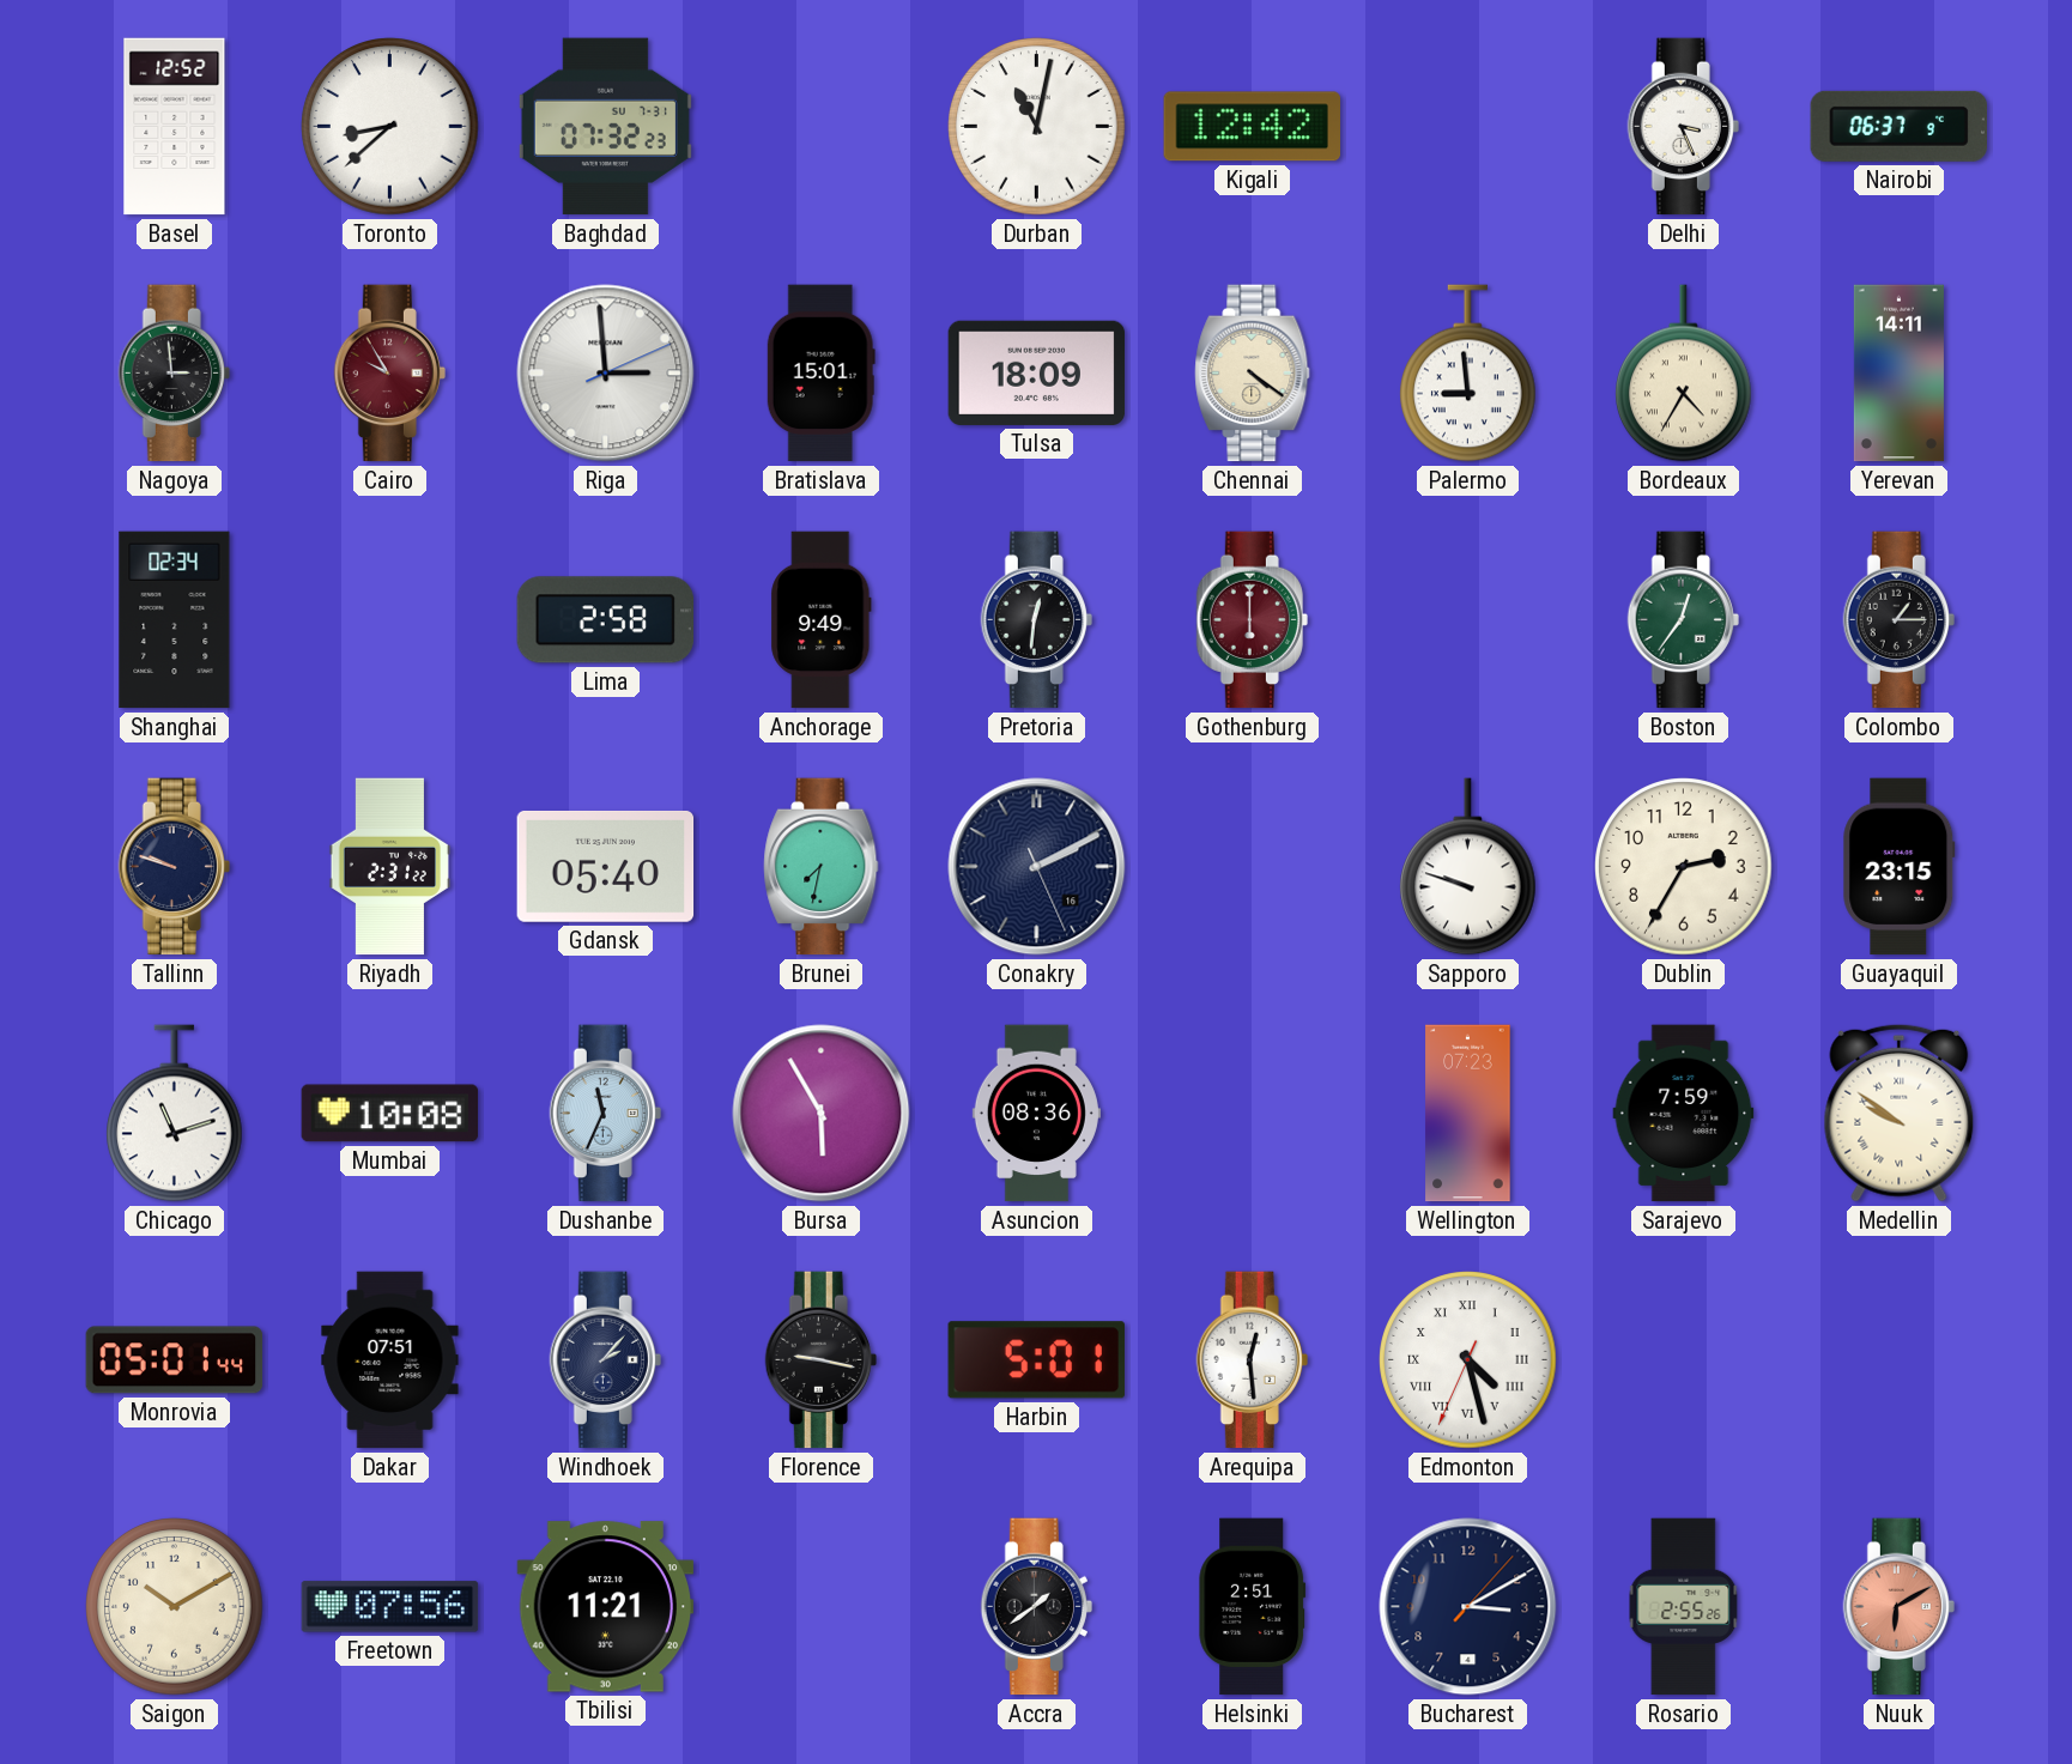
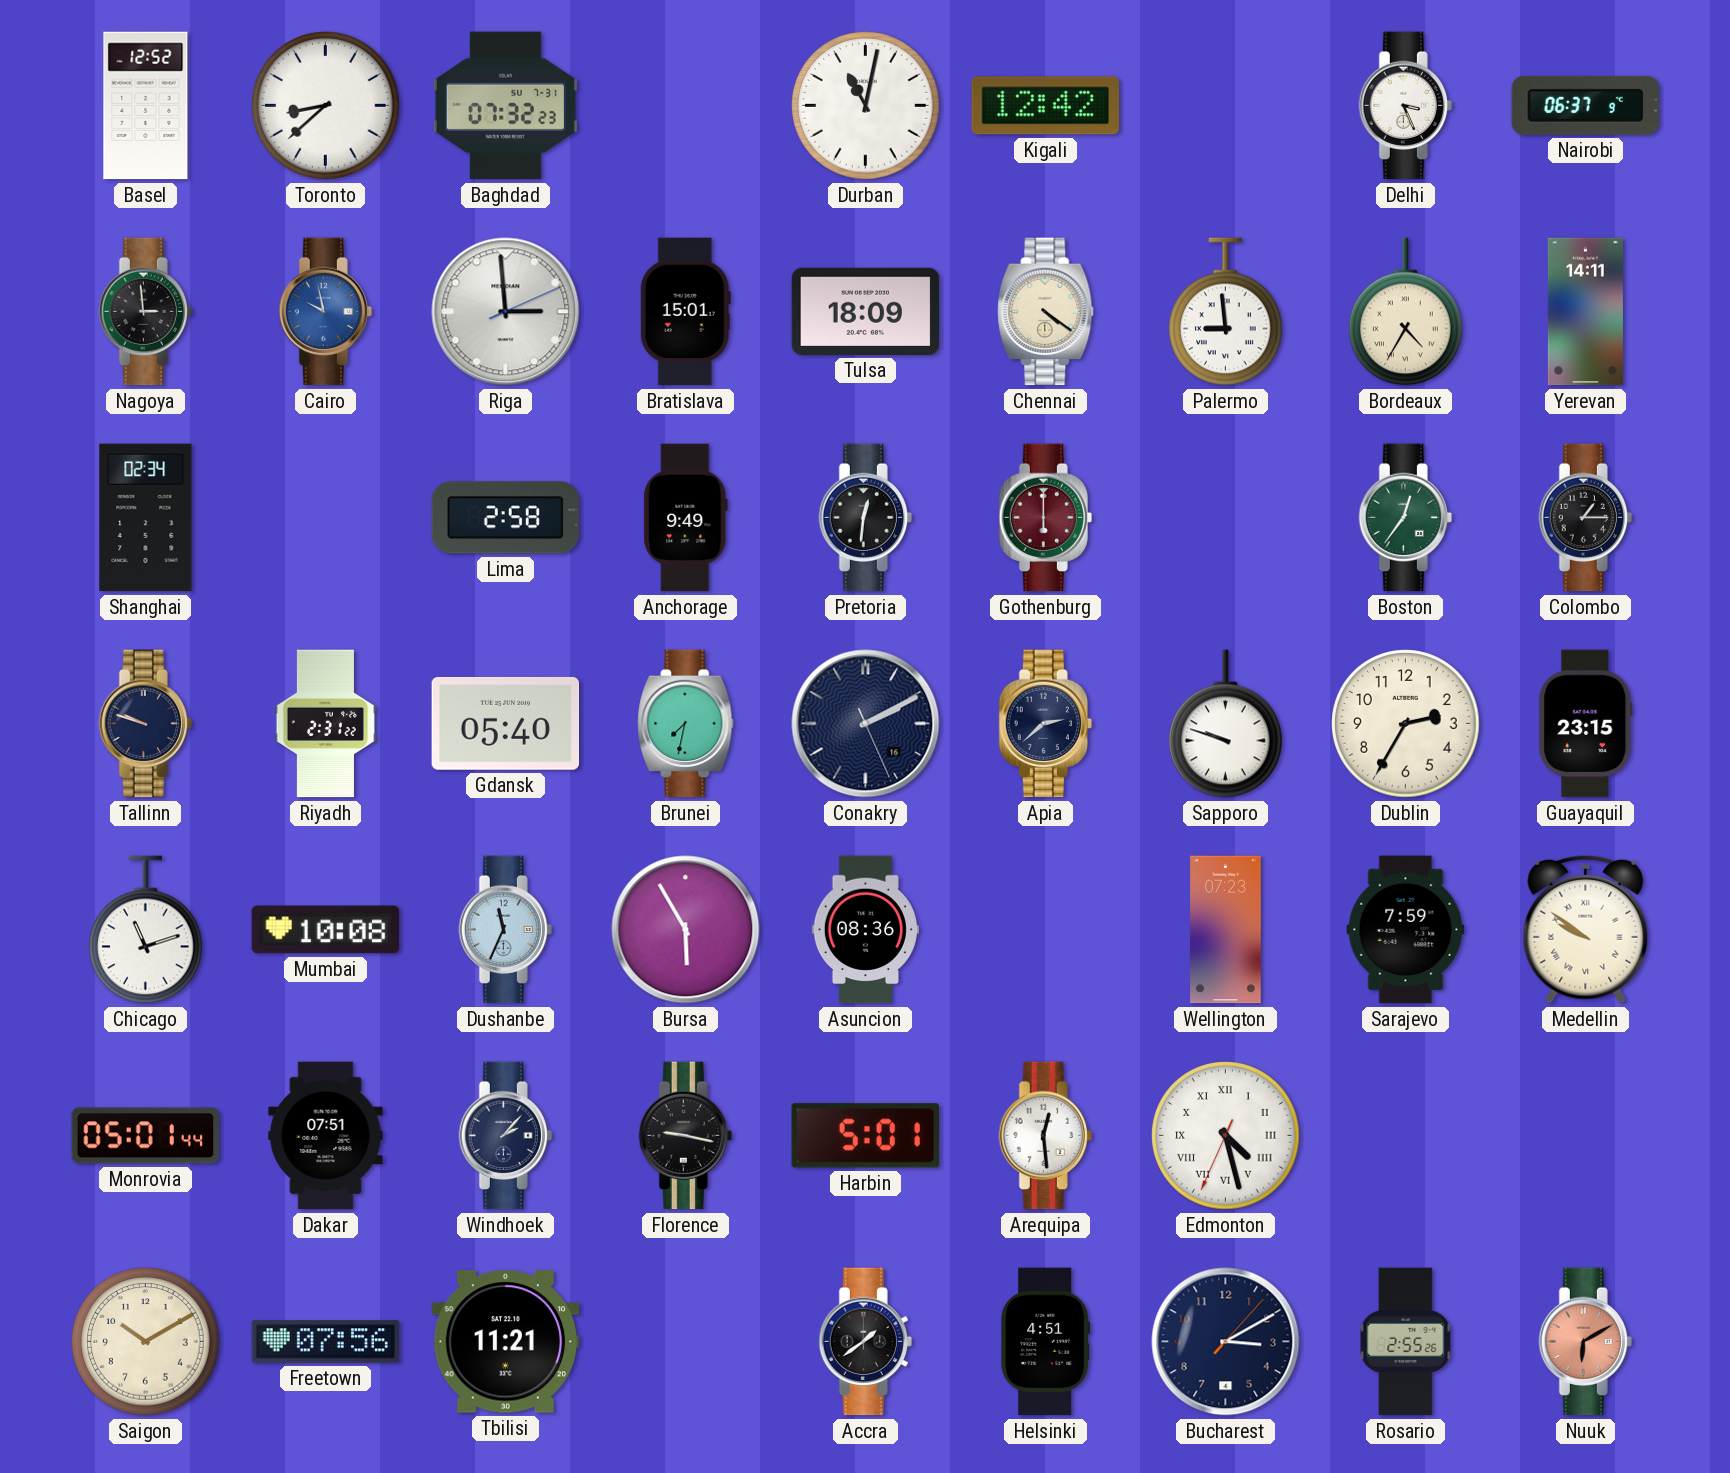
Cairo: 9:55 -> 9:58
Cairo dial: burgundy -> blue
Apia: none -> 2:38
Helsinki: 2:51 -> 4:51
